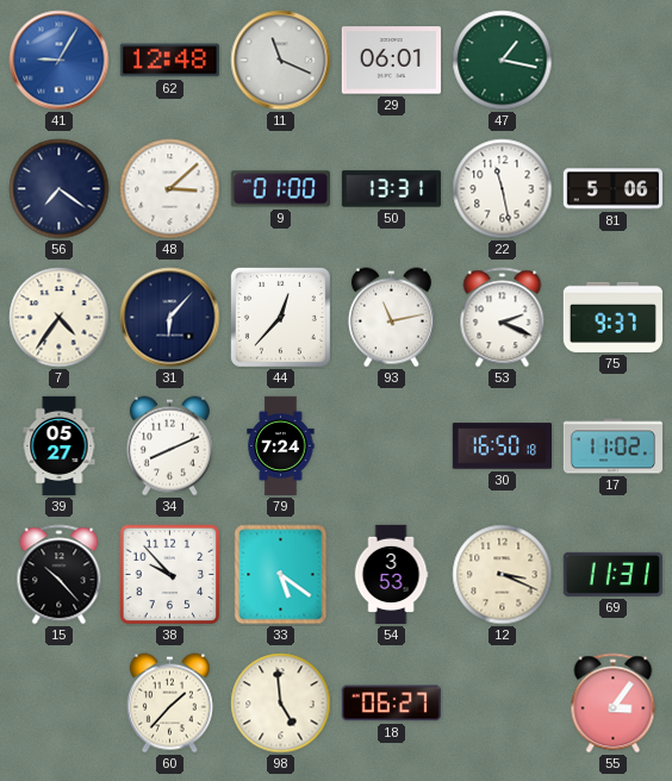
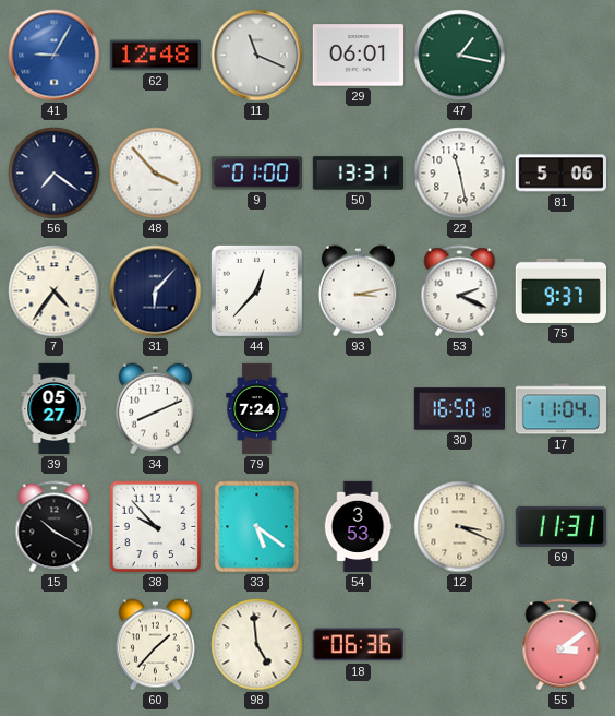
48: 3:08 -> 3:53
93: 11:13 -> 3:13
17: 11:02 -> 11:04
15: 10:23 -> 10:20
18: 06:27 -> 06:36
55: 3:06 -> 3:09
